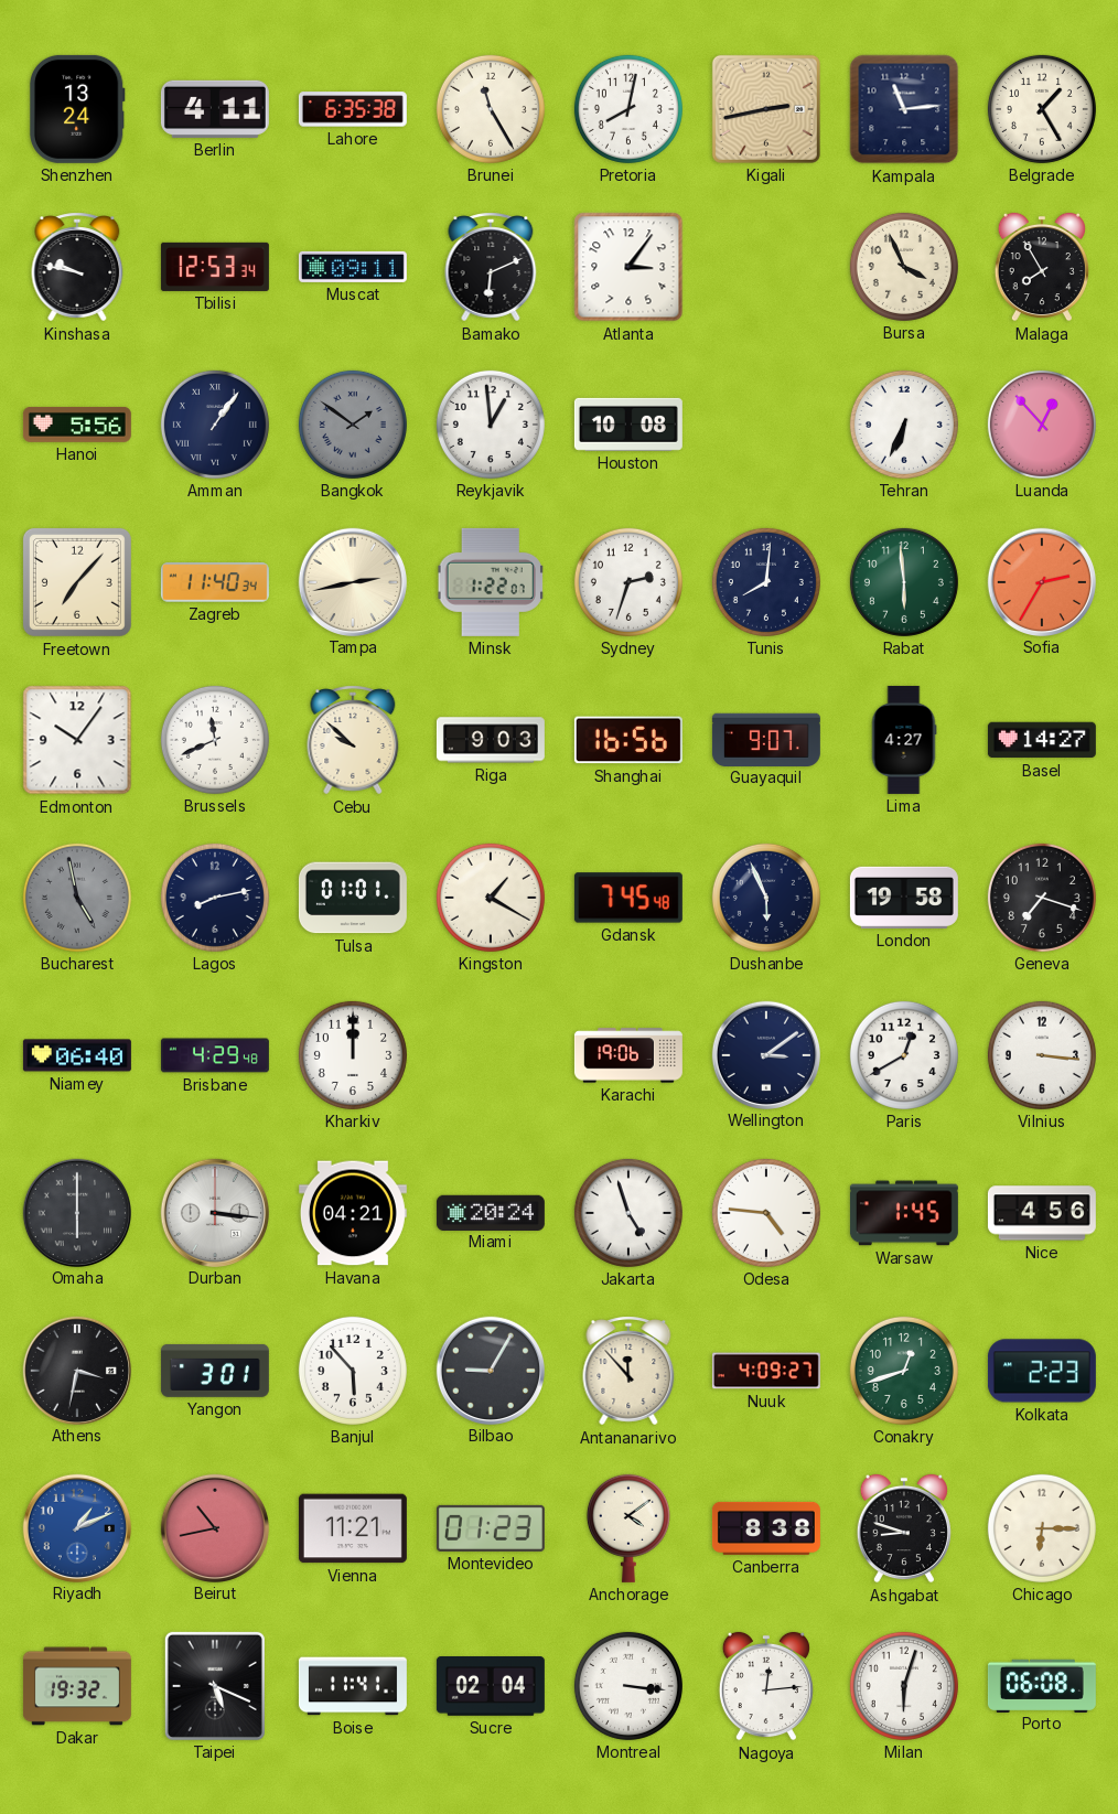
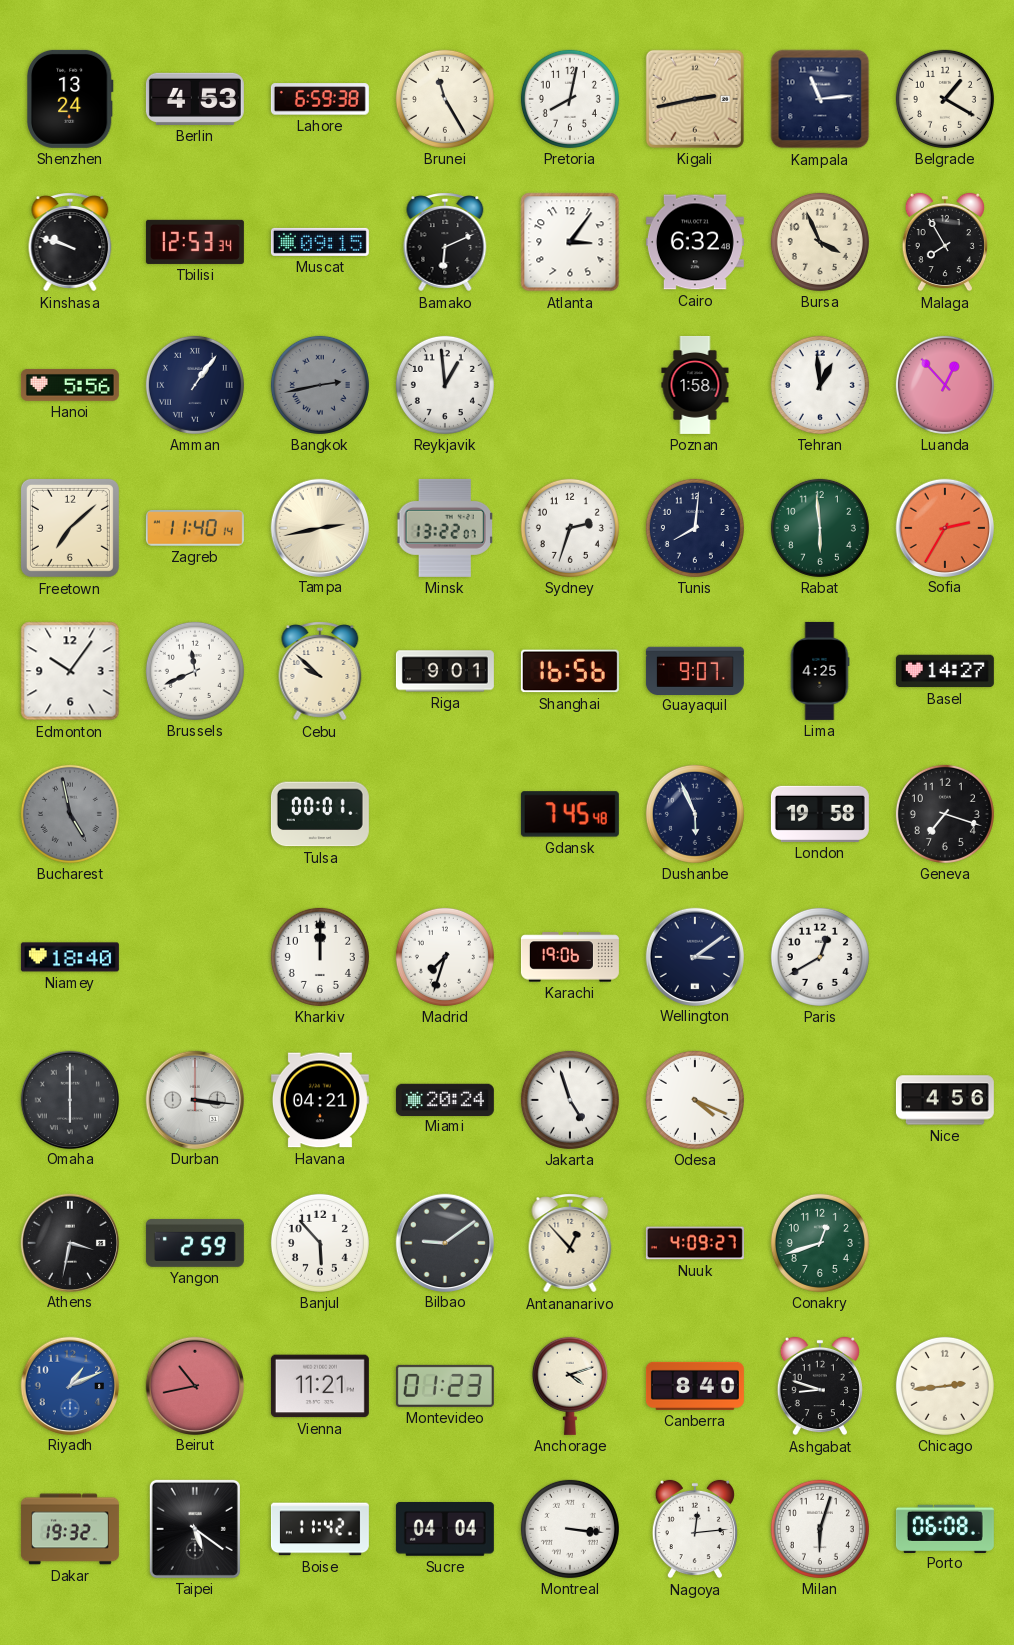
Berlin: 4:11 -> 4:53
Lahore: 6:35 -> 6:59
Belgrade: 1:25 -> 1:20
Kinshasa: 9:47 -> 9:48
Muscat: 09:11 -> 09:15
Cairo: none -> 6:32
Bangkok: 1:51 -> 2:43
Houston: 10:08 -> none
Poznan: none -> 1:58
Tehran: 6:34 -> 12:59
Freetown: 7:07 -> 7:08
Zagreb: 11:40:34 -> 11:40:14
Minsk: 1:22 -> 13:22
Riga: 9:03 -> 9:01
Lima: 4:27 -> 4:25
Lagos: 8:13 -> none
Tulsa: 01:01 -> 00:01
Kingston: 1:20 -> none
Niamey: 06:40 -> 18:40
Brisbane: 4:29 -> none
Madrid: none -> 7:33
Vilnius: 3:16 -> none
Odesa: 4:46 -> 4:19
Warsaw: 1:45 -> none
Yangon: 3:01 -> 2:59
Bilbao: 9:05 -> 9:09
Antananarivo: 11:53 -> 12:53
Kolkata: 2:23 -> none
Anchorage: 4:09 -> 4:12
Canberra: 8:38 -> 8:40
Chicago: 6:15 -> 2:44
Taipei: 5:19 -> 5:21
Boise: 11:41 -> 11:42
Sucre: 02:04 -> 04:04
